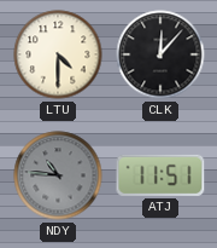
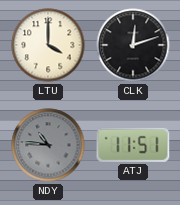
LTU: 4:30 -> 4:00
CLK: 12:07 -> 12:12
